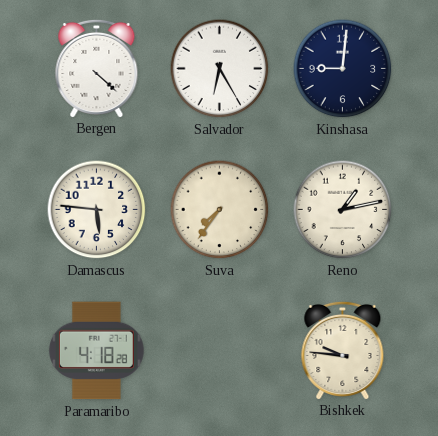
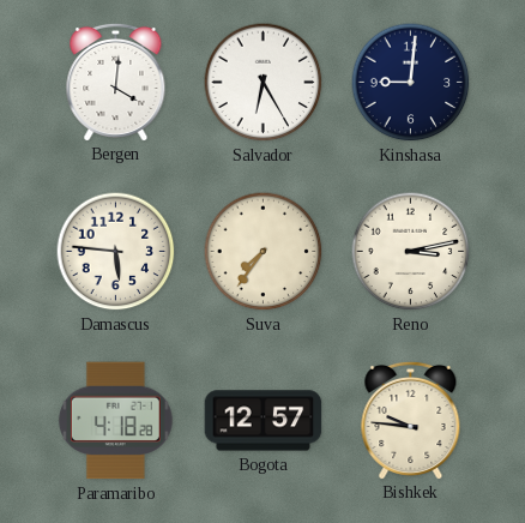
Bergen: 4:22 -> 4:01
Reno: 1:13 -> 3:13
Bogota: none -> 12:57
